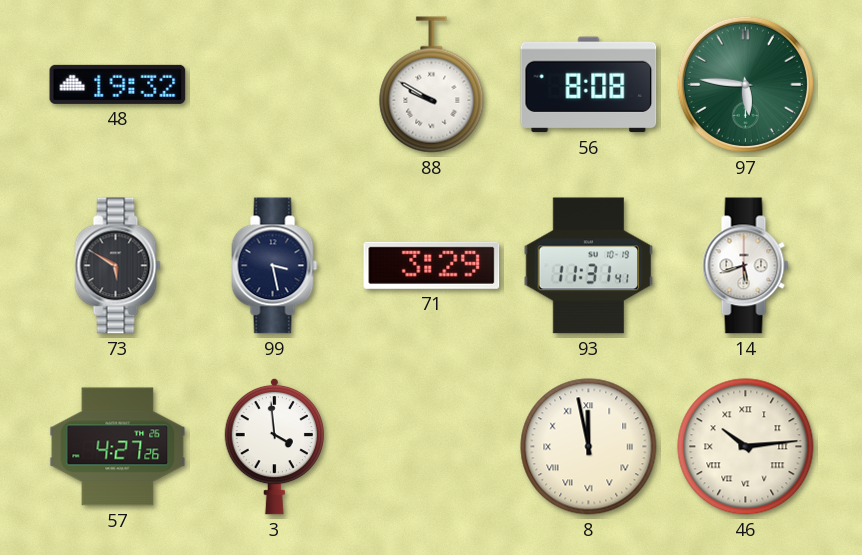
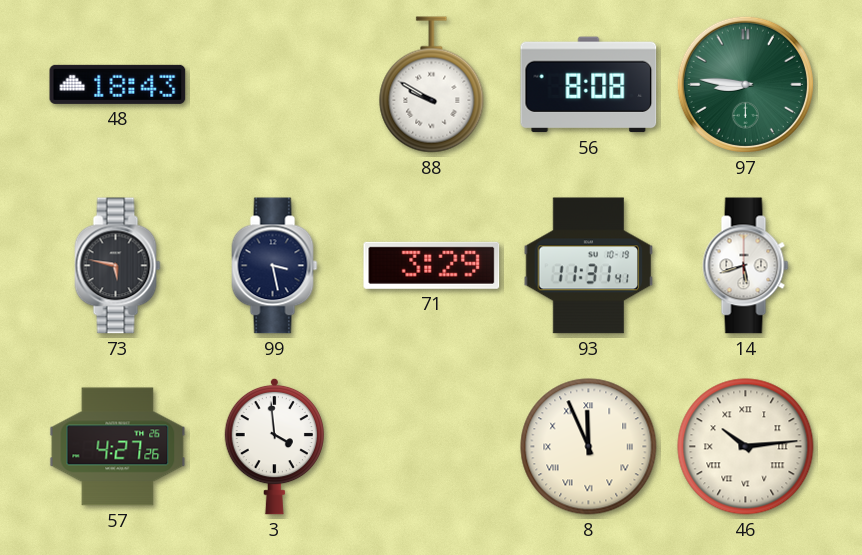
48: 19:32 -> 18:43
97: 5:46 -> 8:46
73: 5:50 -> 5:47
8: 11:58 -> 11:56
